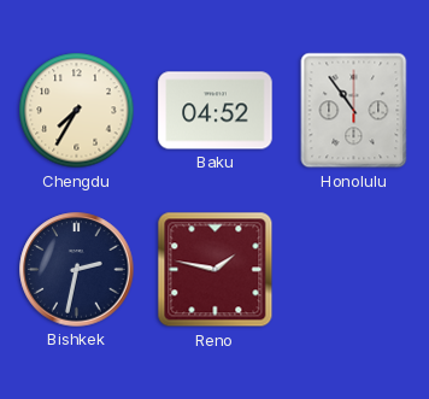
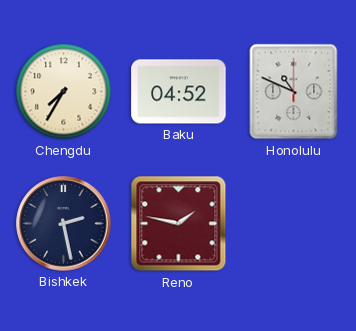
Honolulu: 10:54 -> 10:49
Bishkek: 2:32 -> 2:28
